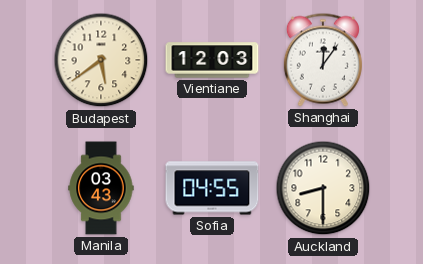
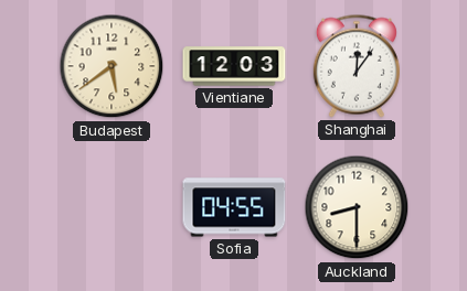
Manila: 03:43 -> none
